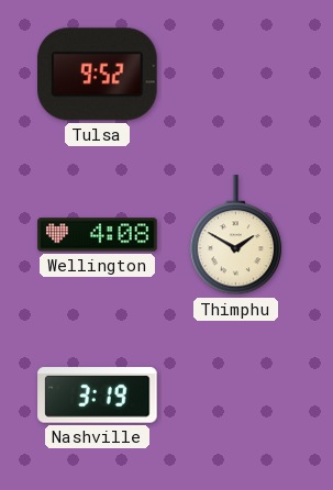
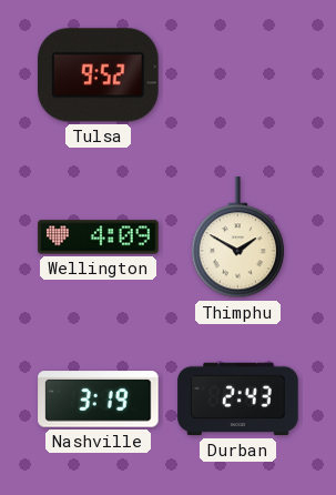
Wellington: 4:08 -> 4:09
Durban: none -> 2:43
